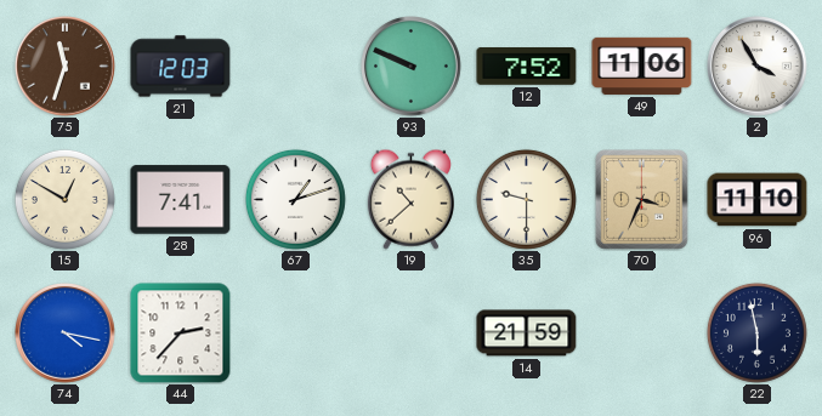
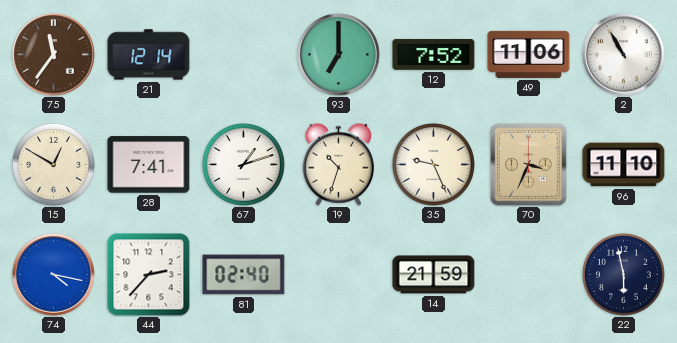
75: 11:33 -> 11:36
21: 12:03 -> 12:14
93: 9:49 -> 7:00
2: 3:55 -> 10:55
19: 10:38 -> 10:33
35: 9:30 -> 9:26
81: none -> 02:40
